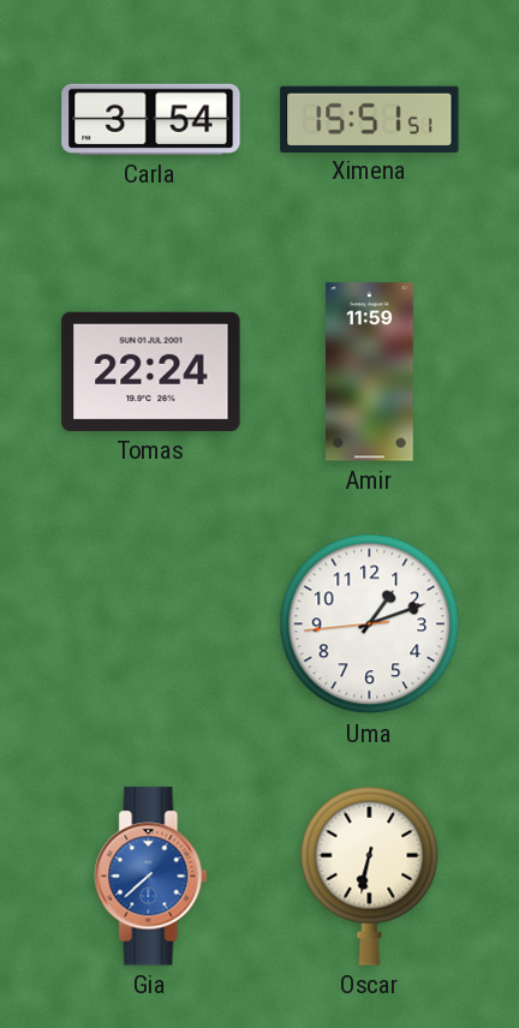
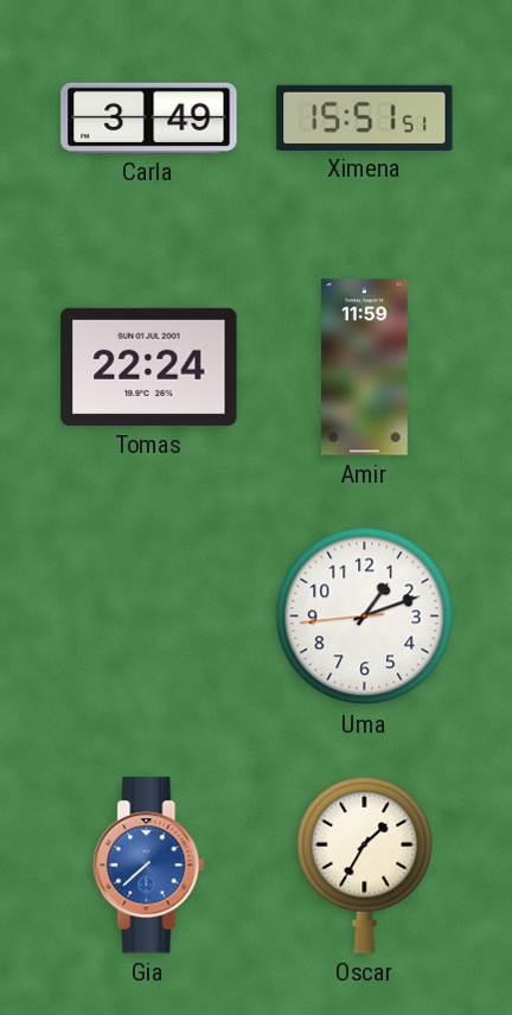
Carla: 3:54 -> 3:49
Oscar: 6:32 -> 1:35
